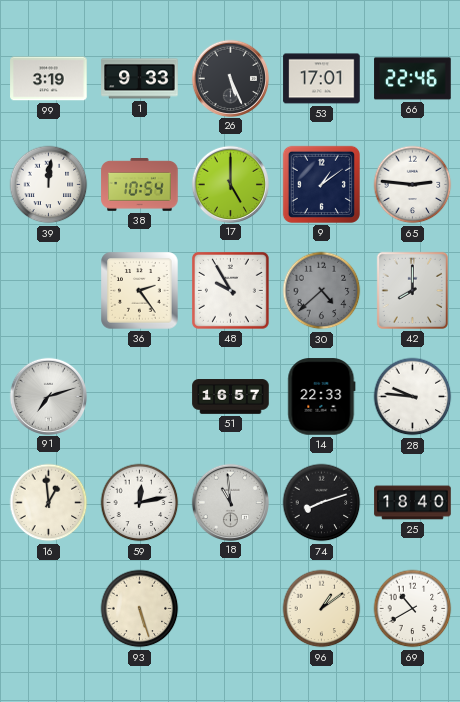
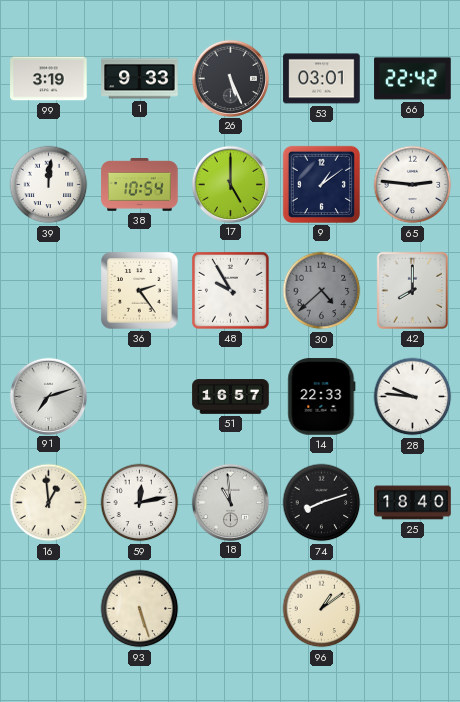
53: 17:01 -> 03:01
66: 22:46 -> 22:42
69: 10:40 -> none
